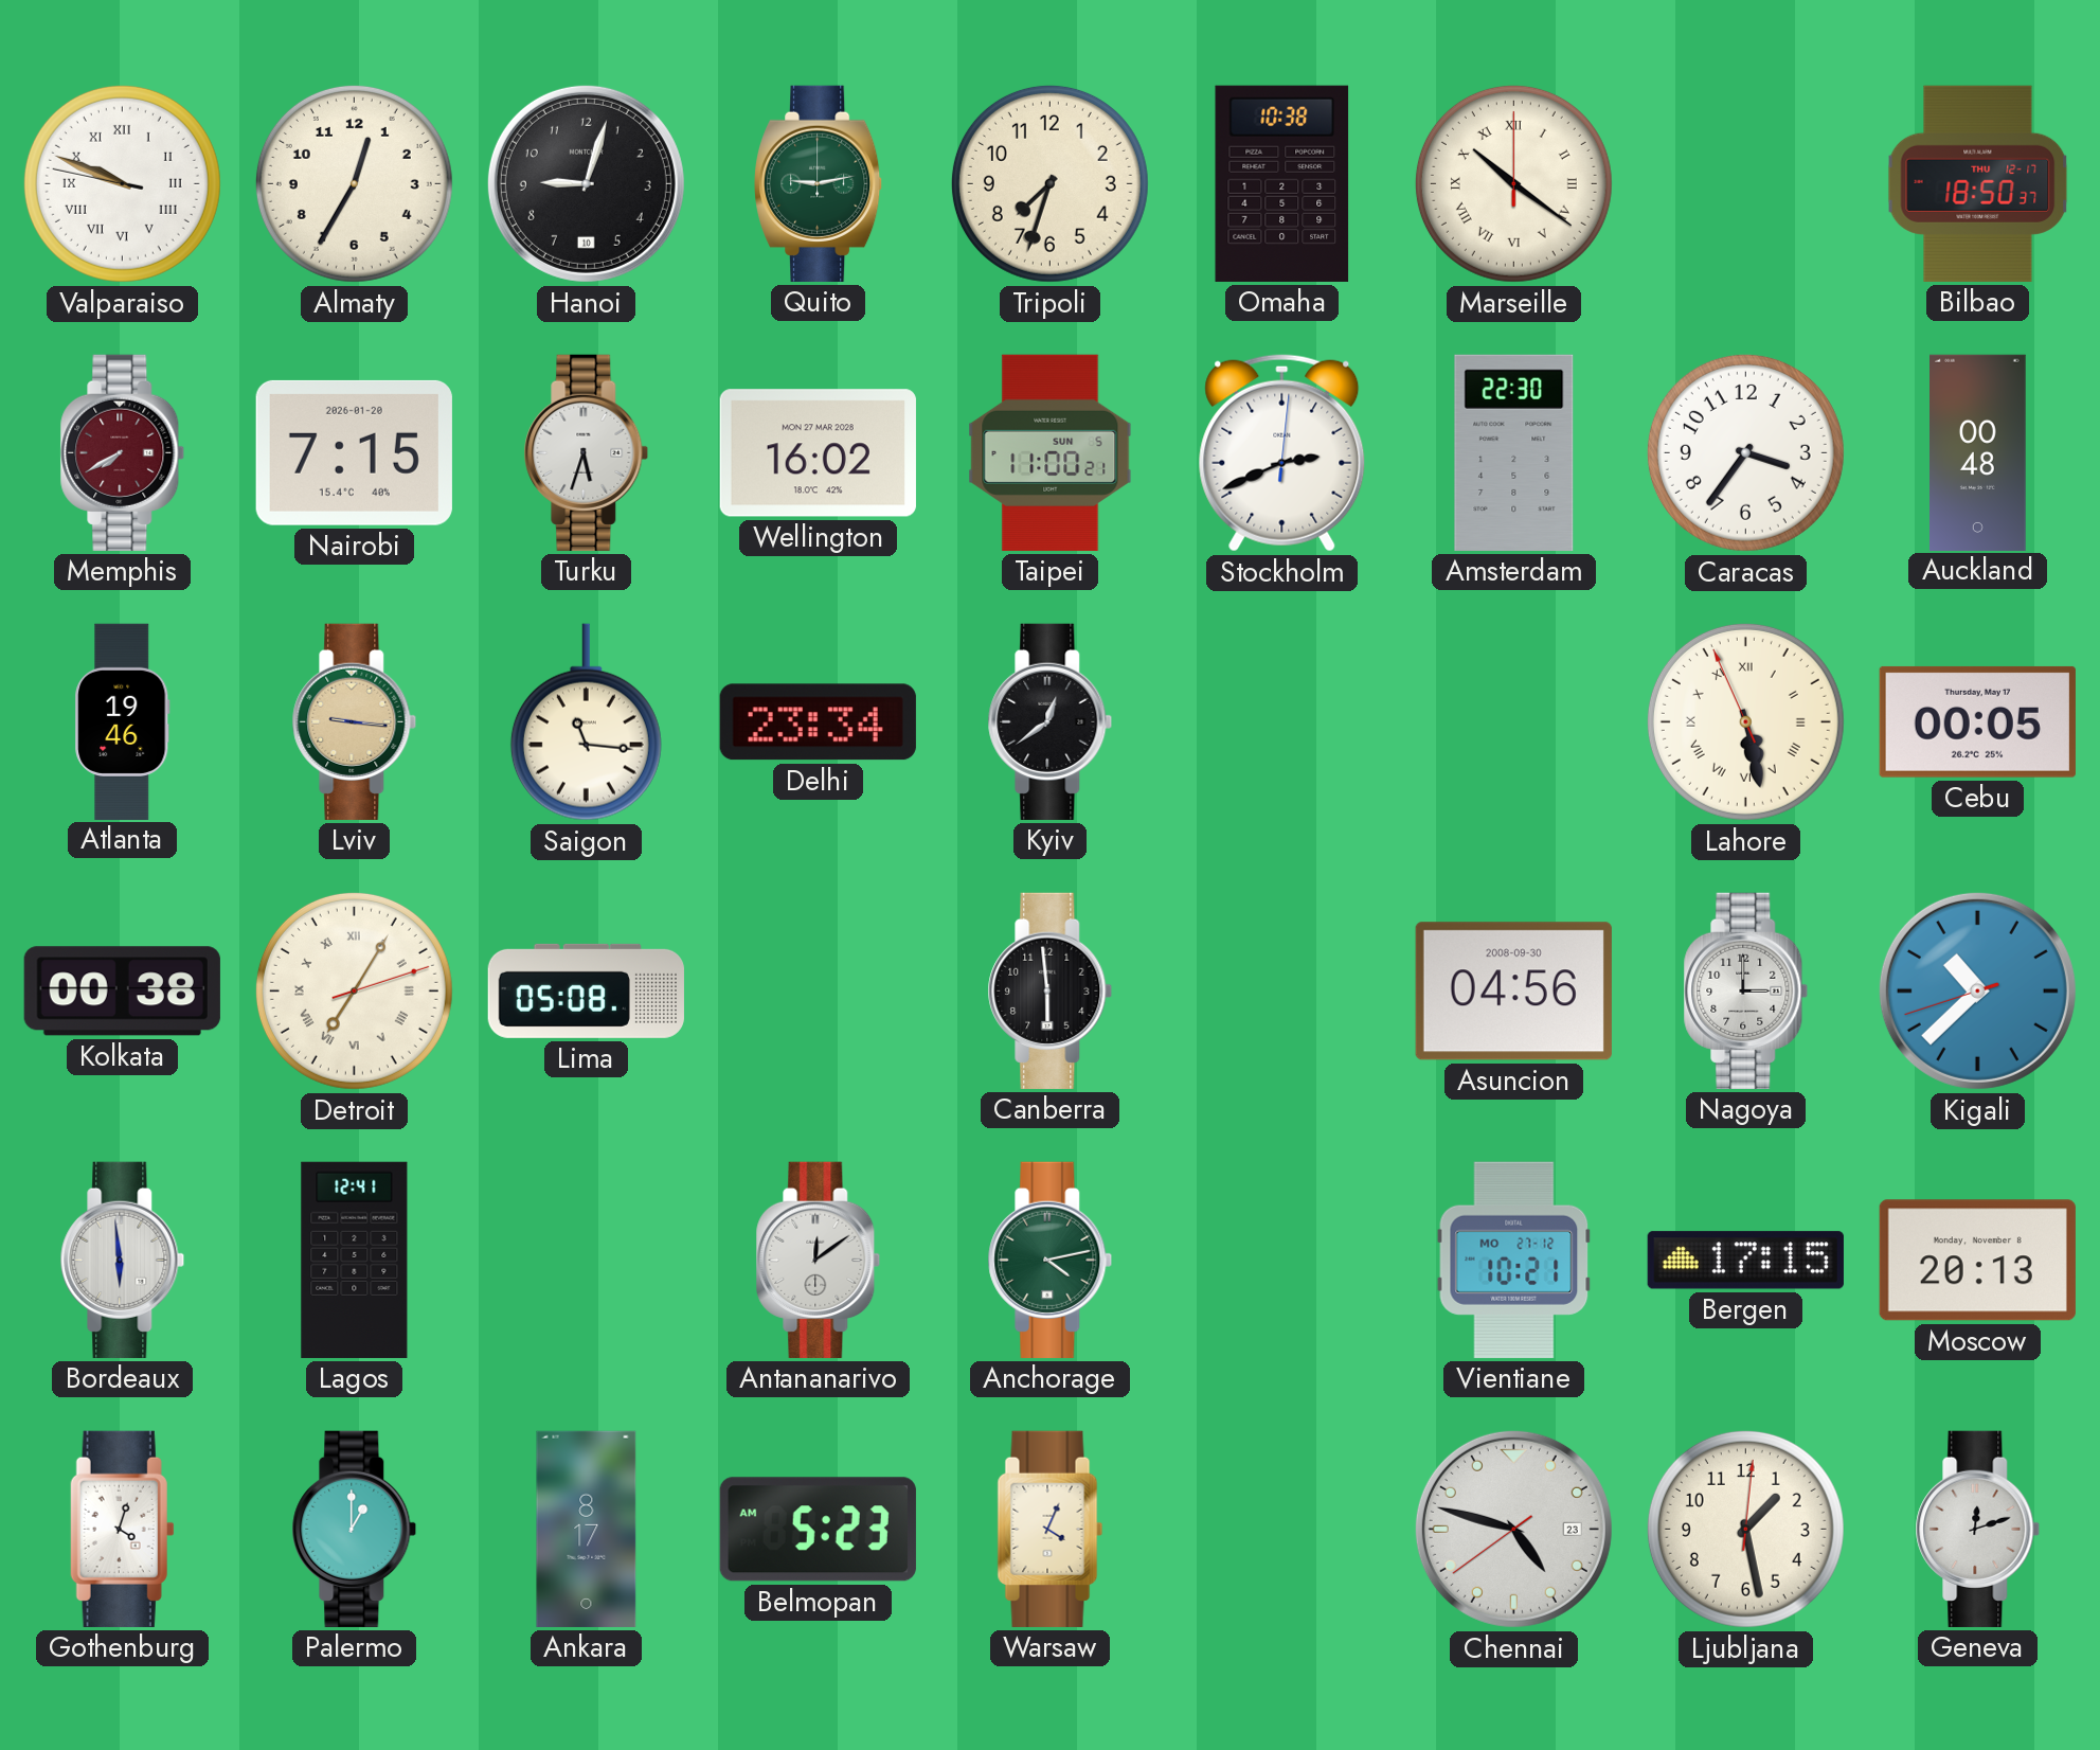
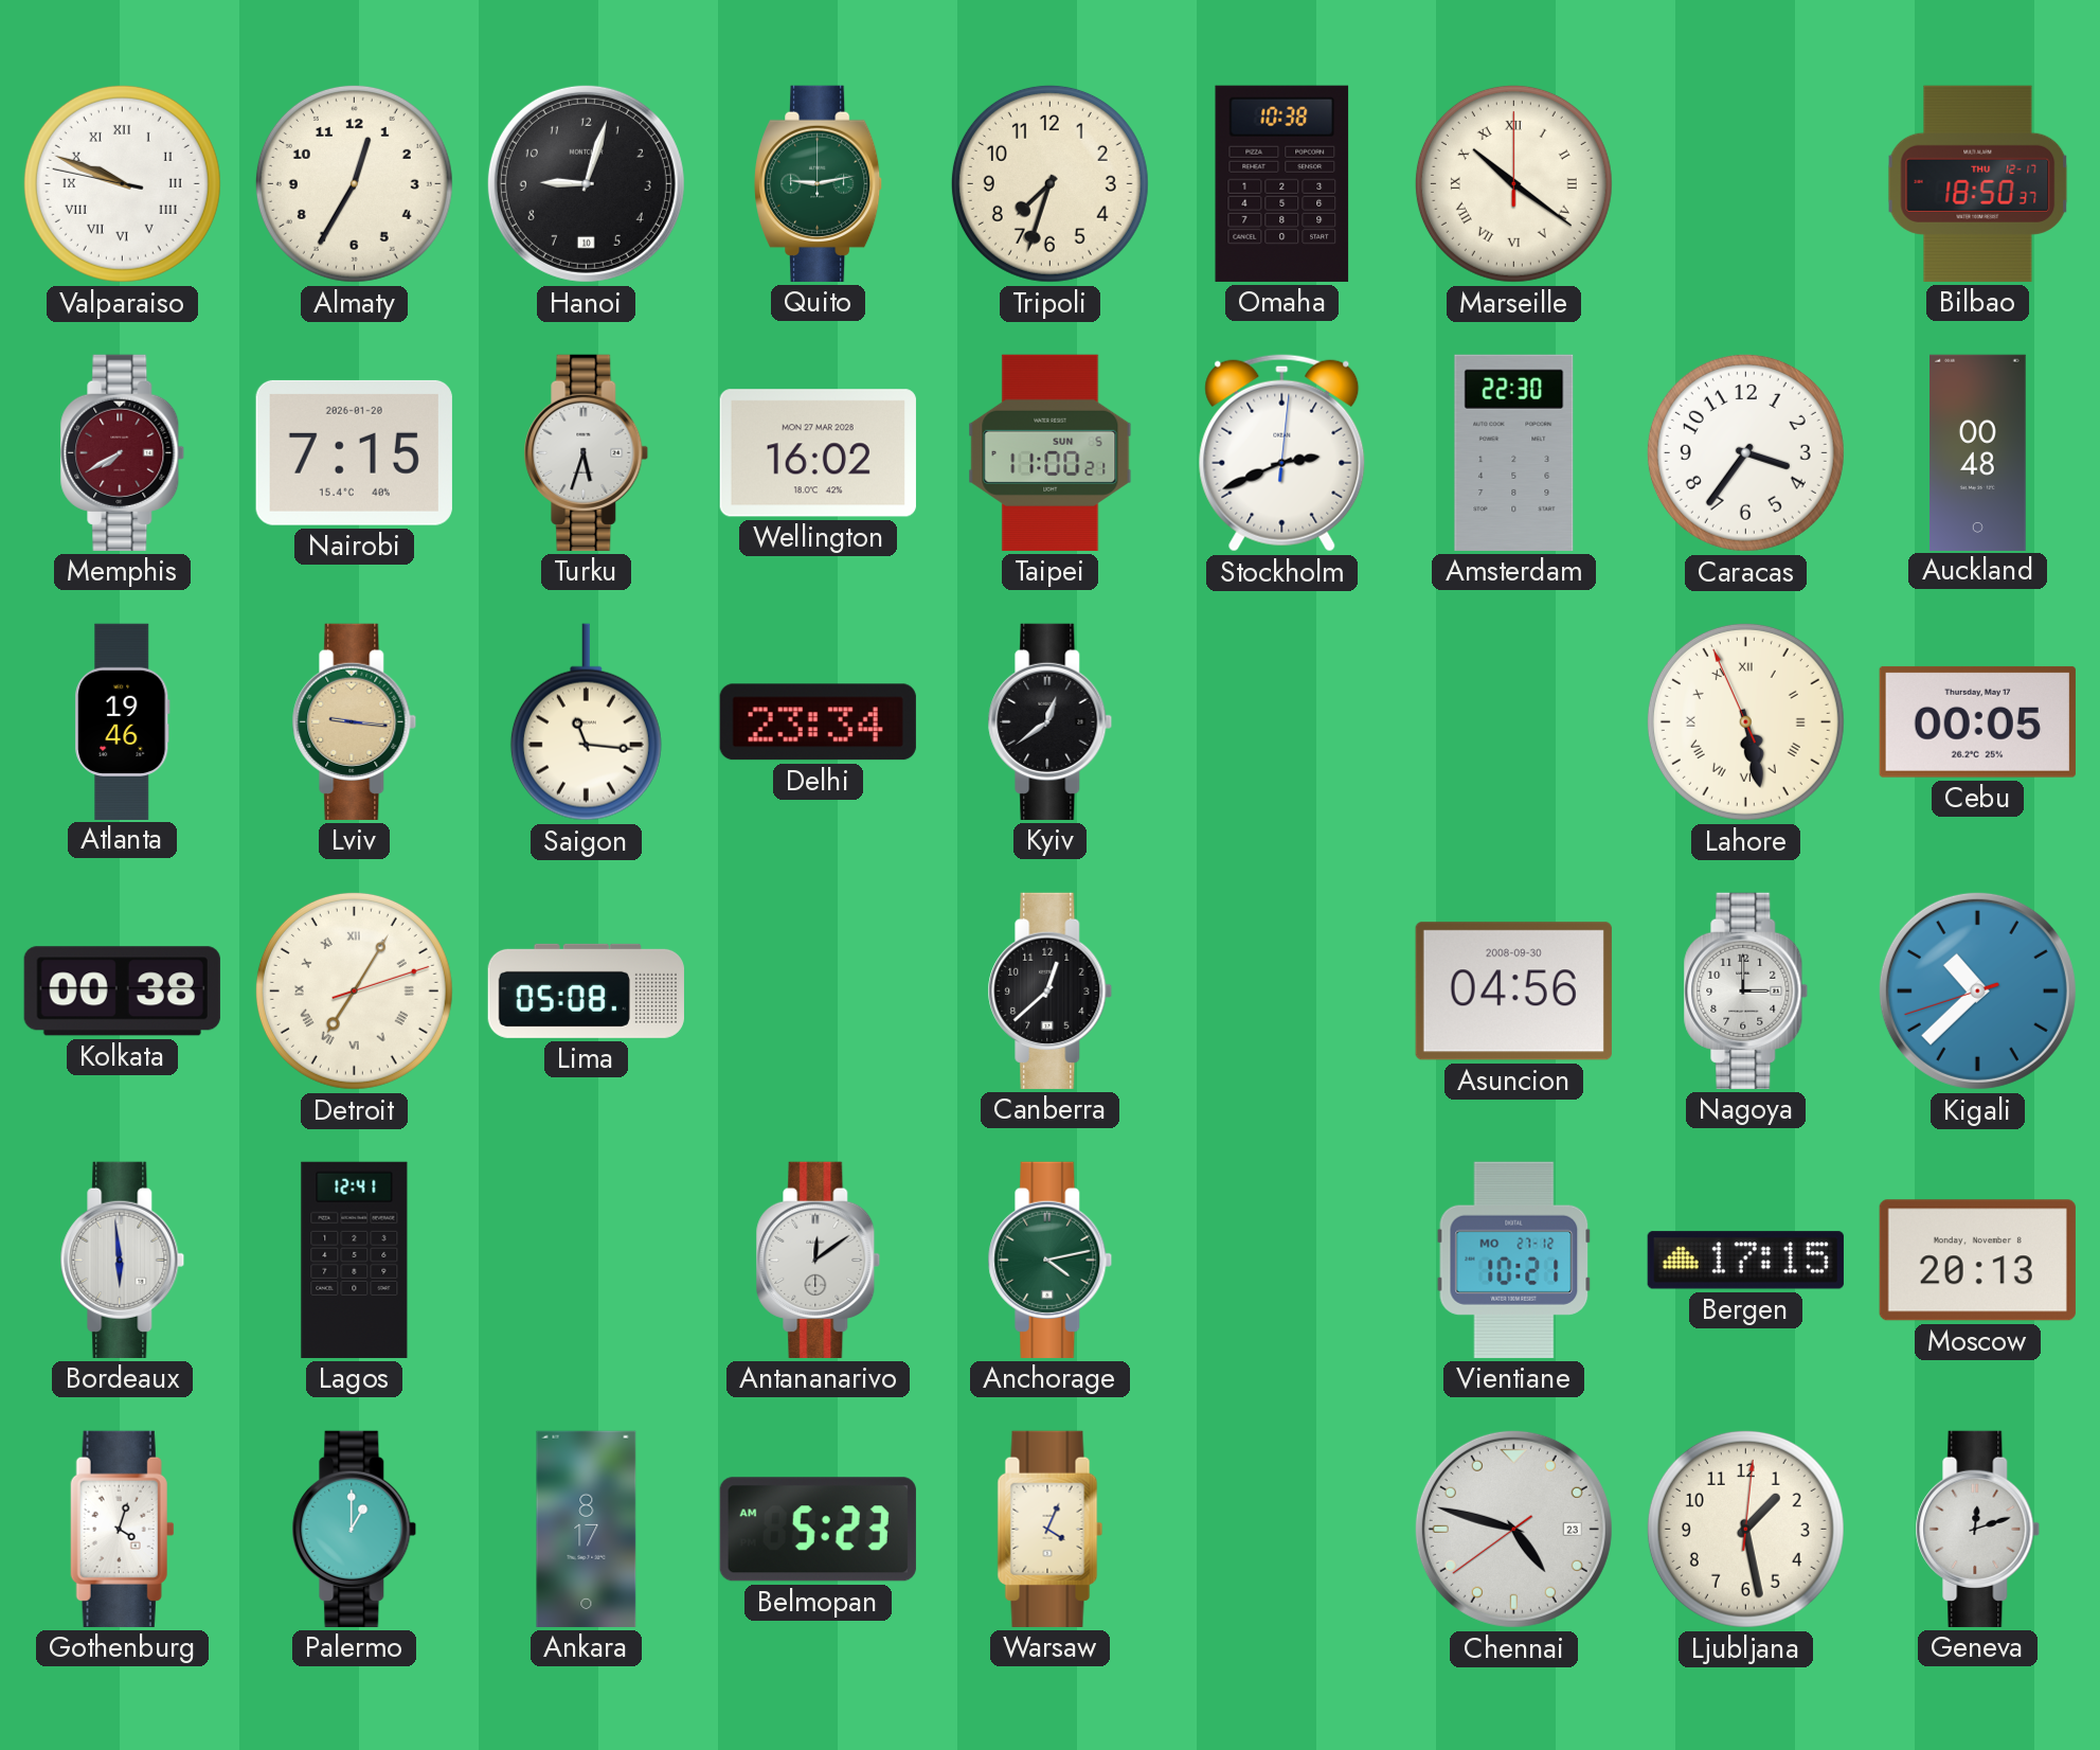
Canberra: 5:59 -> 12:38
